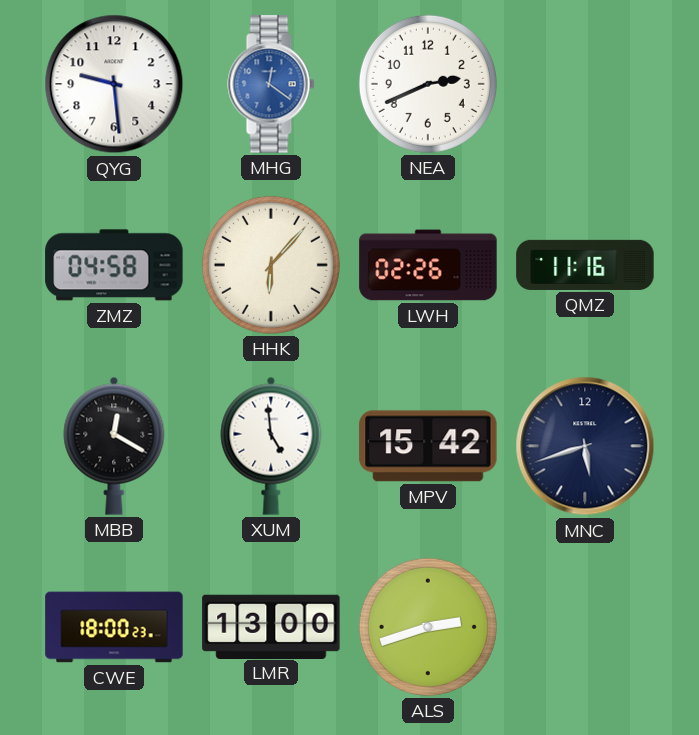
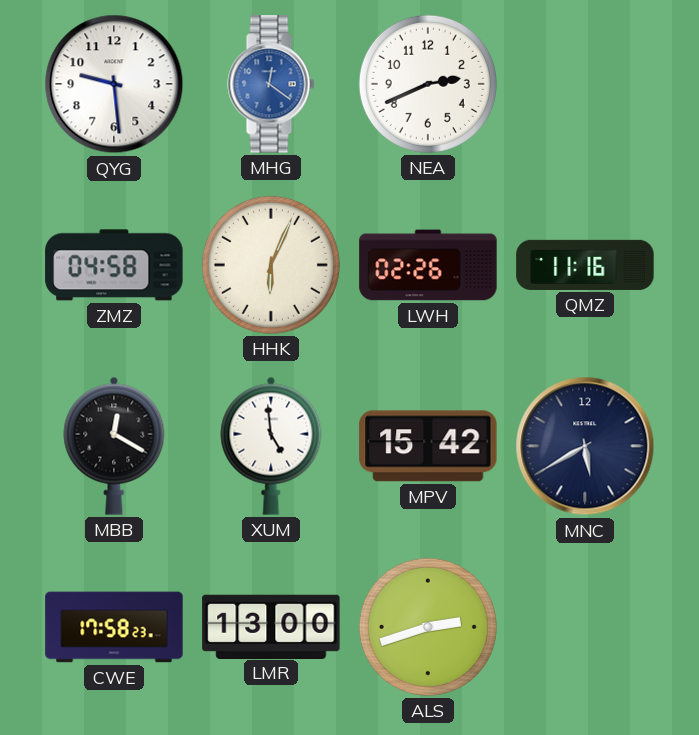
HHK: 6:07 -> 6:04
MNC: 5:42 -> 5:40
CWE: 18:00 -> 17:58
